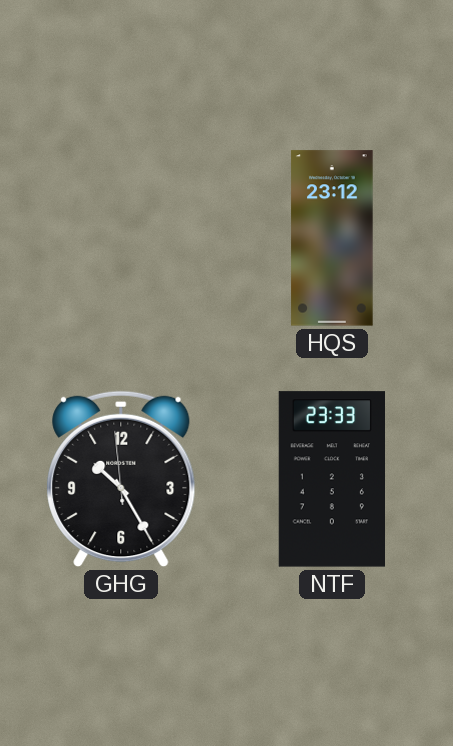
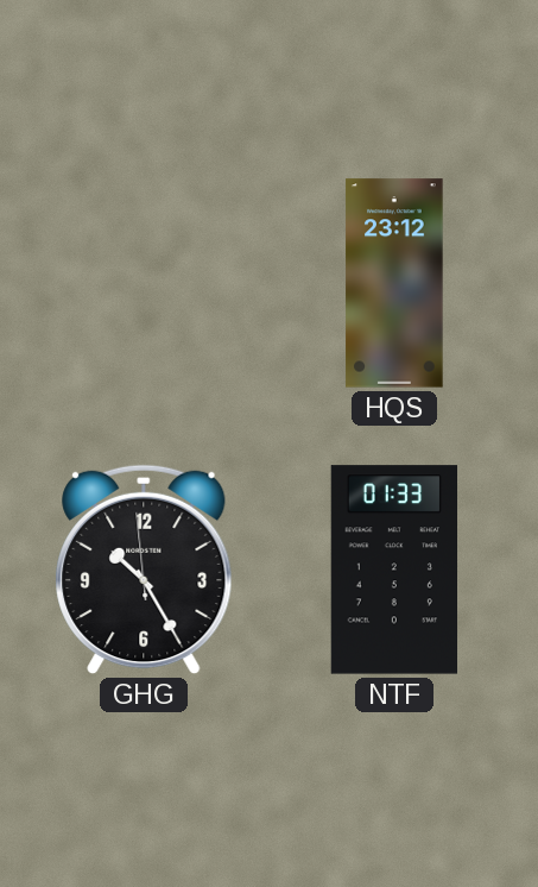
NTF: 23:33 -> 01:33
